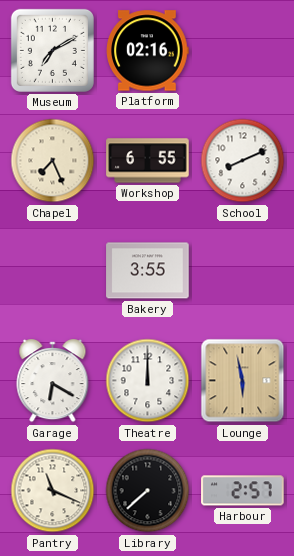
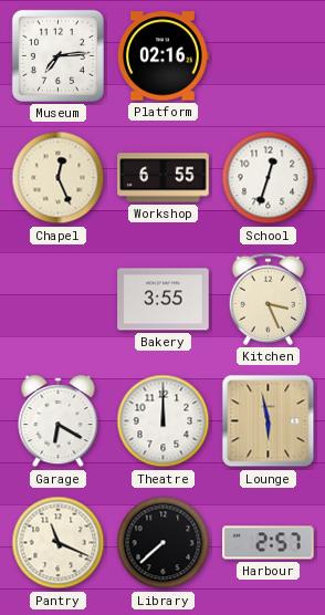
Museum: 7:10 -> 7:14
Chapel: 7:26 -> 12:26
School: 8:11 -> 12:33
Kitchen: none -> 3:26
